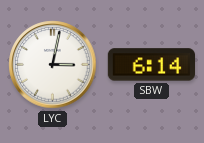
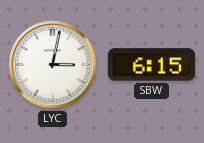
SBW: 6:14 -> 6:15
